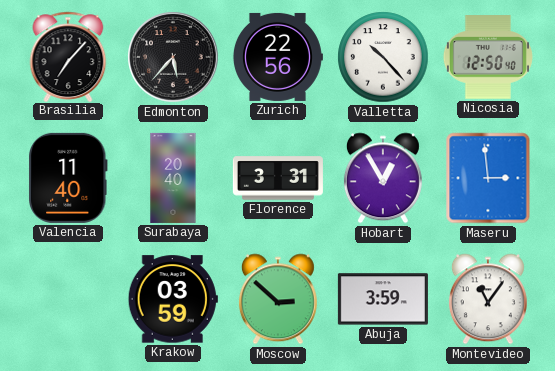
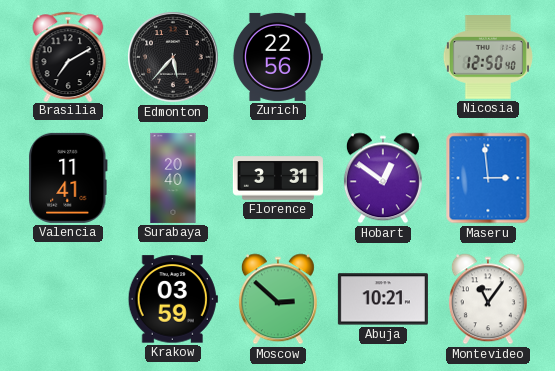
Brasilia: 7:07 -> 7:10
Valletta: 10:23 -> none
Valencia: 11:40 -> 11:41
Hobart: 12:55 -> 12:51
Abuja: 3:59 -> 10:21
